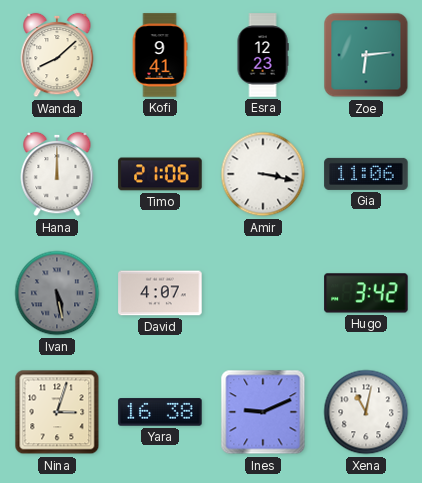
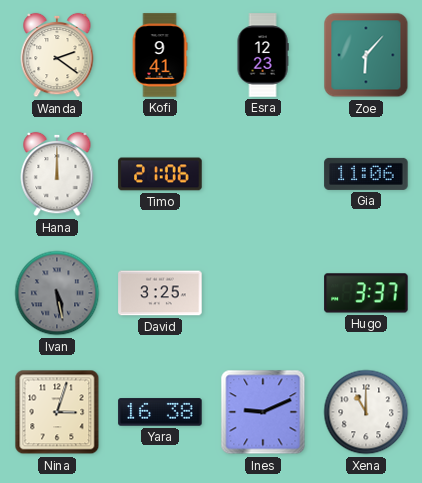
Wanda: 8:08 -> 2:21
Zoe: 6:14 -> 6:07
Amir: 3:17 -> none
David: 4:07 -> 3:25
Hugo: 3:42 -> 3:37
Xena: 11:02 -> 11:00
